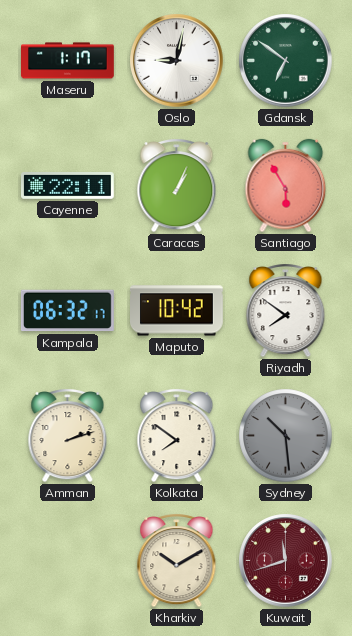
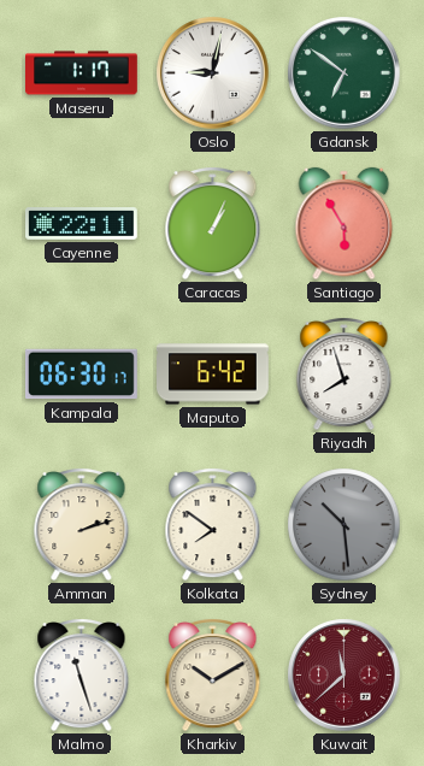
Kampala: 06:32 -> 06:30
Maputo: 10:42 -> 6:42
Riyadh: 7:51 -> 7:57
Malmo: none -> 11:27
Kuwait: 11:42 -> 11:38
